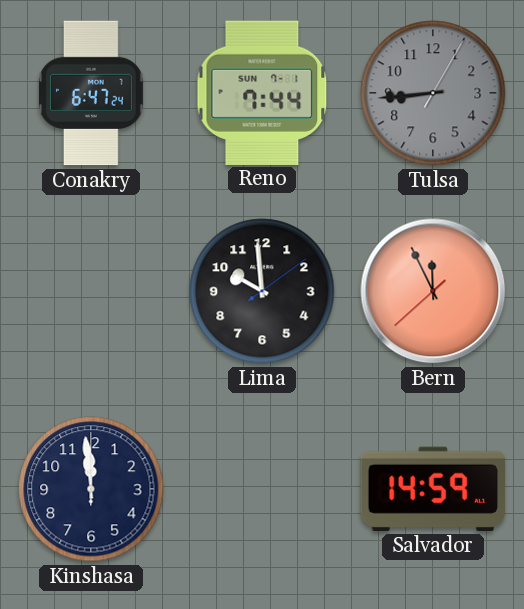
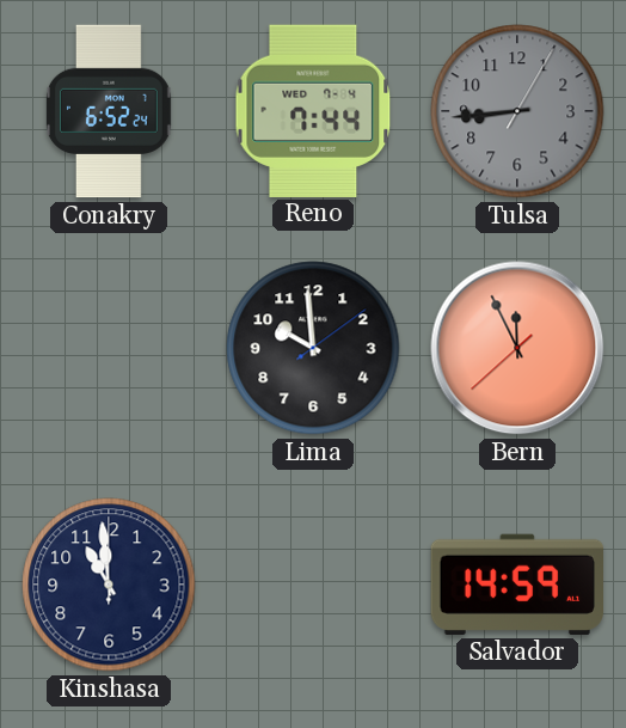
Conakry: 6:47 -> 6:52
Reno date: SUN 7-1 -> WED 7-4
Kinshasa: 11:59 -> 10:59
